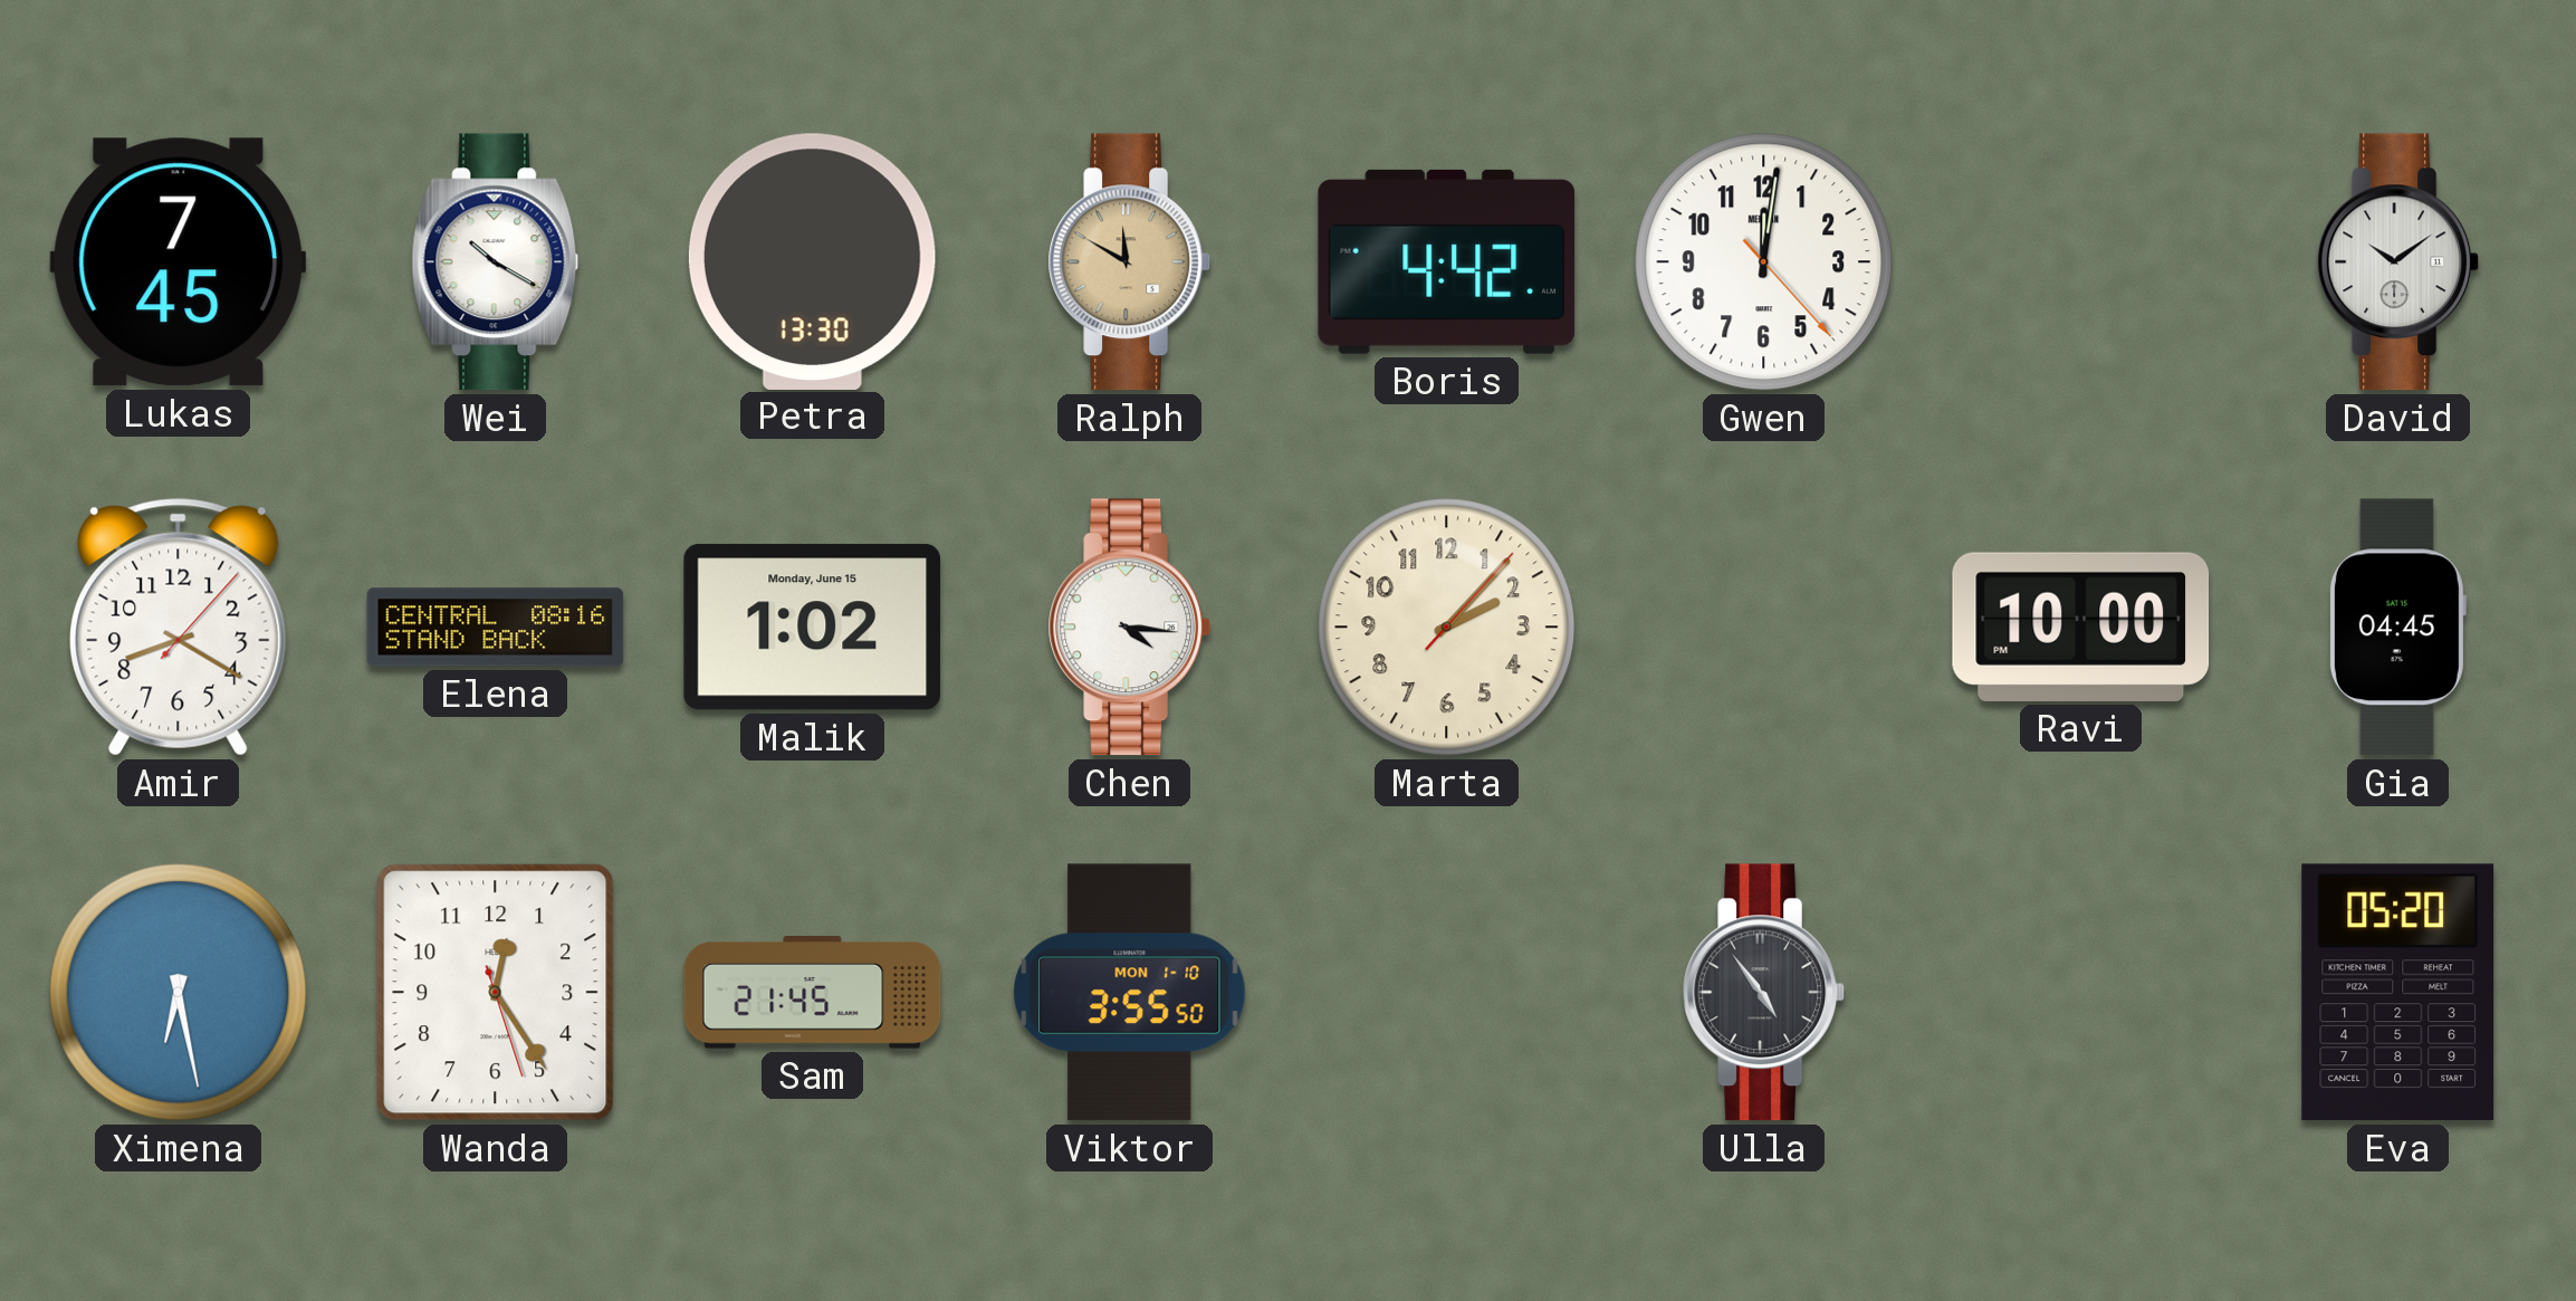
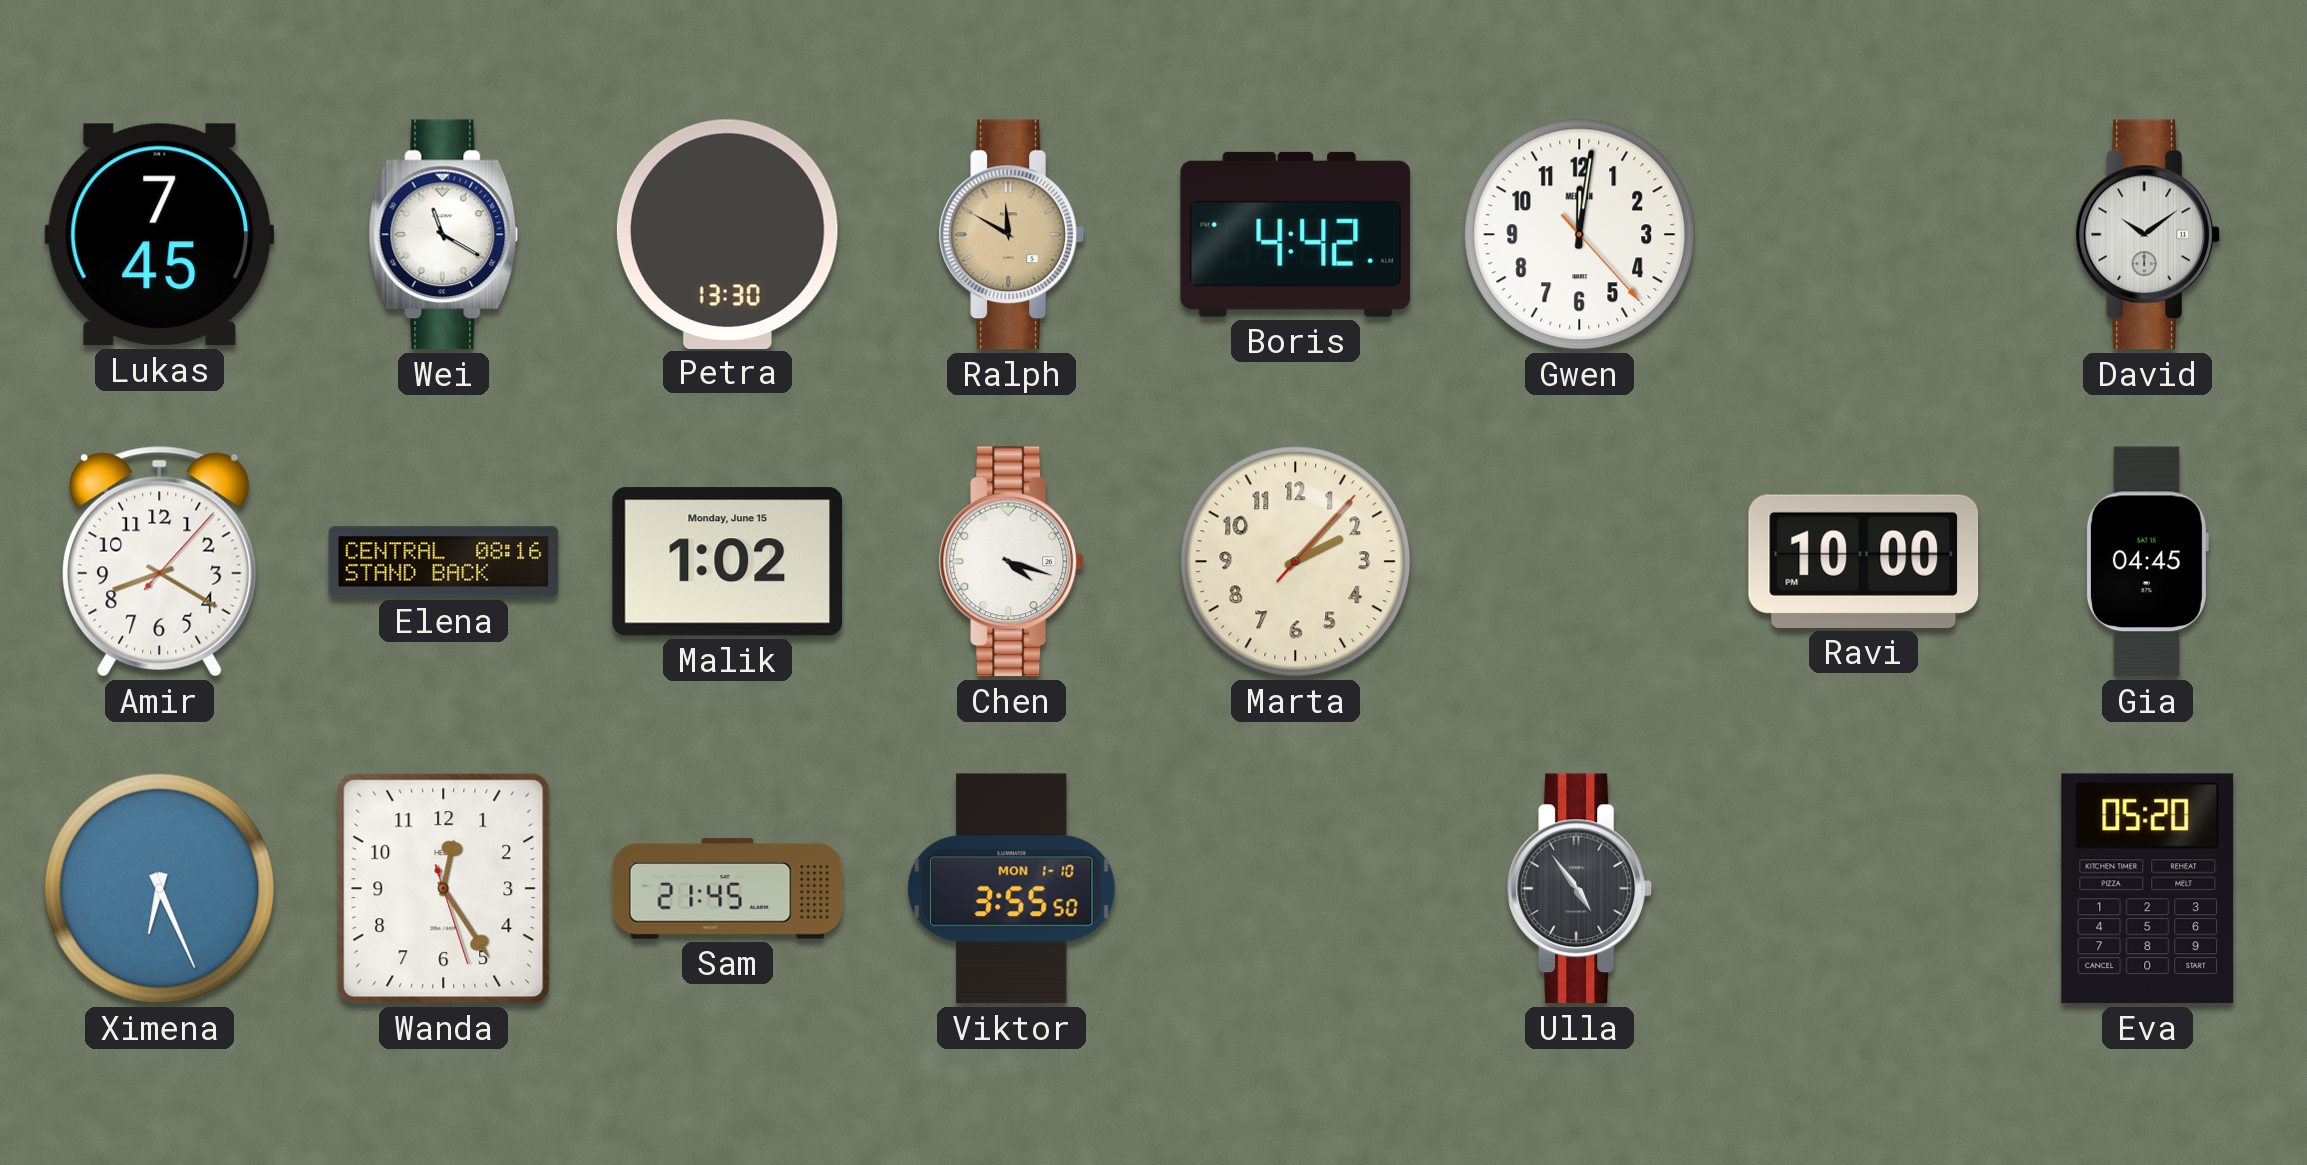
Wei: 10:20 -> 11:20
Chen: 4:16 -> 4:18
Ximena: 6:28 -> 6:26
